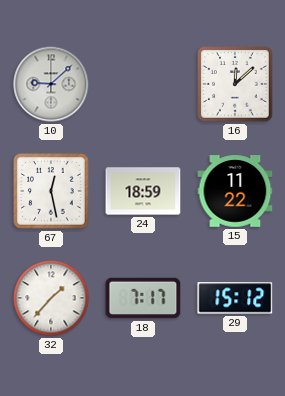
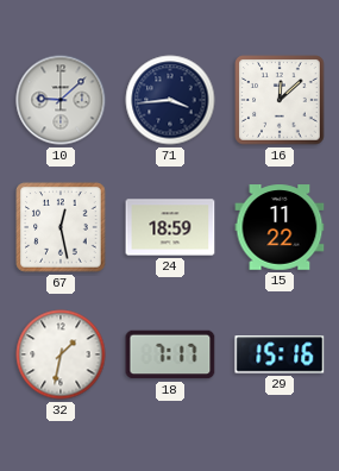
71: none -> 3:44
32: 1:37 -> 1:32
29: 15:12 -> 15:16
